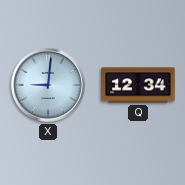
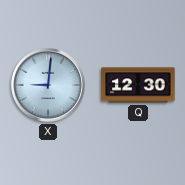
Q: 12:34 -> 12:30
